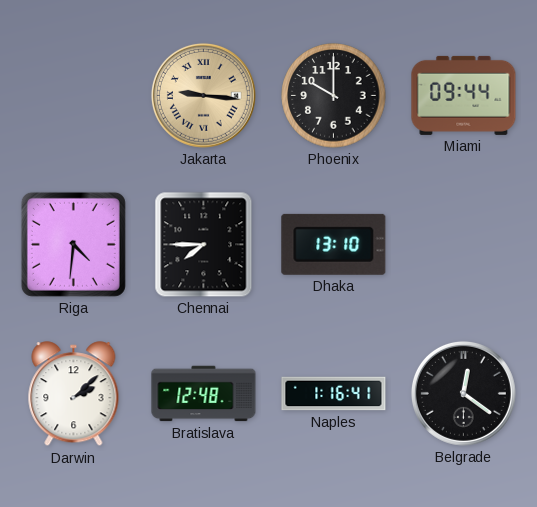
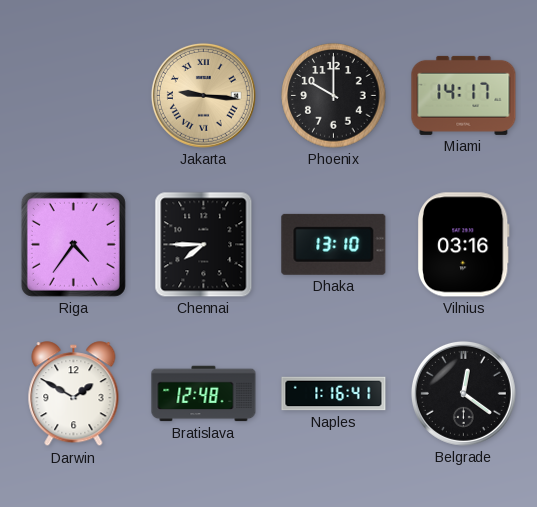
Miami: 09:44 -> 14:17
Riga: 4:31 -> 4:36
Vilnius: none -> 03:16
Darwin: 2:08 -> 1:50
